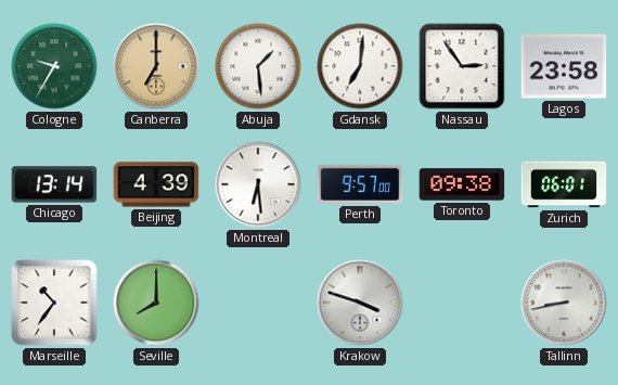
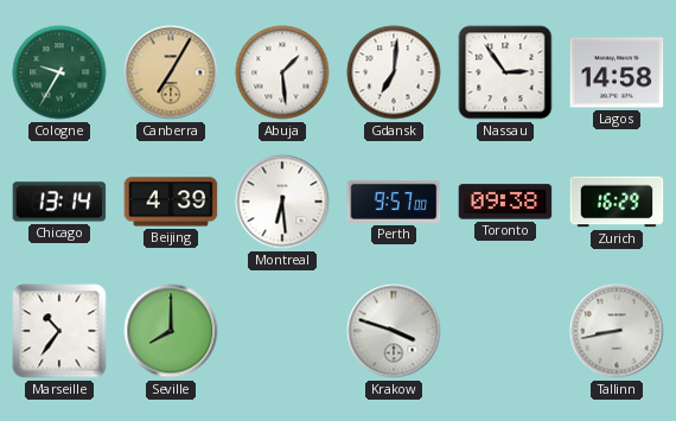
Canberra: 7:00 -> 7:05
Lagos: 23:58 -> 14:58
Zurich: 06:01 -> 16:29
